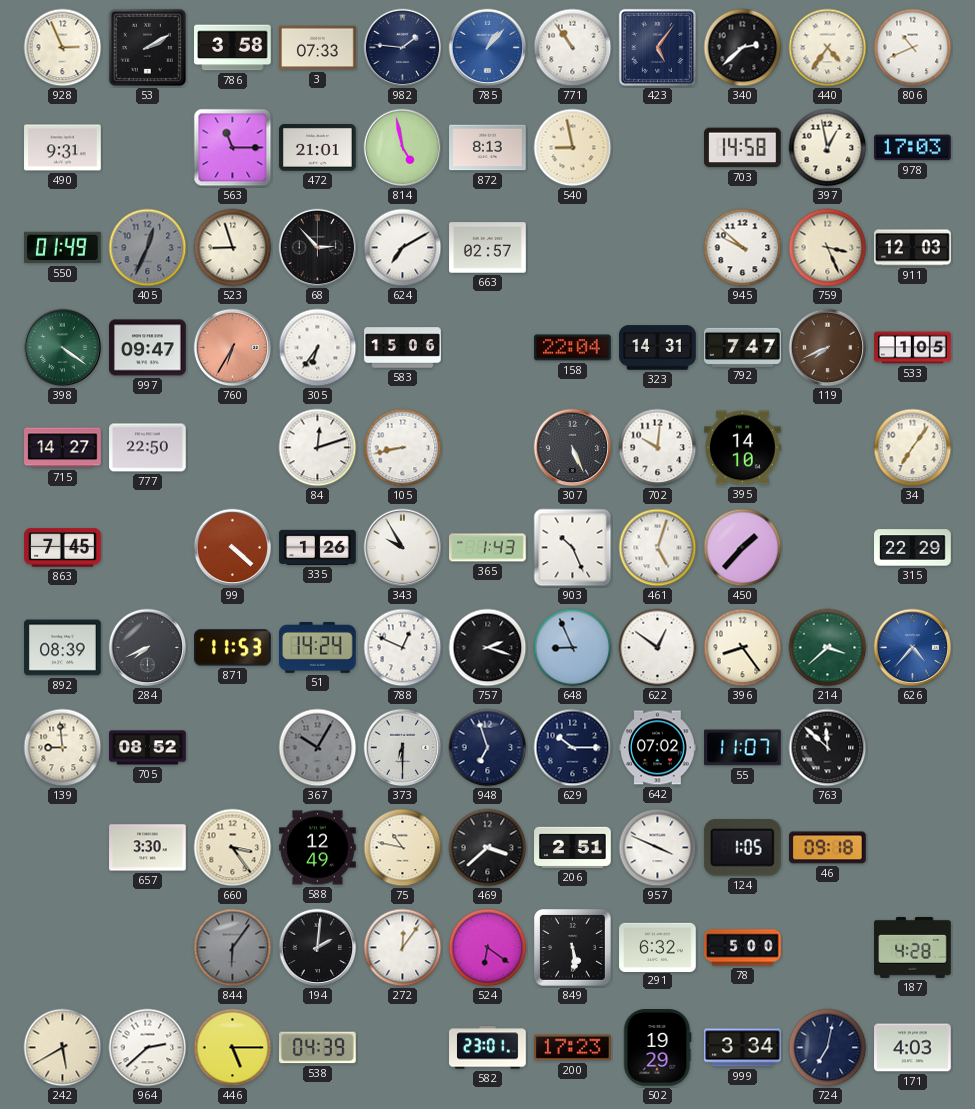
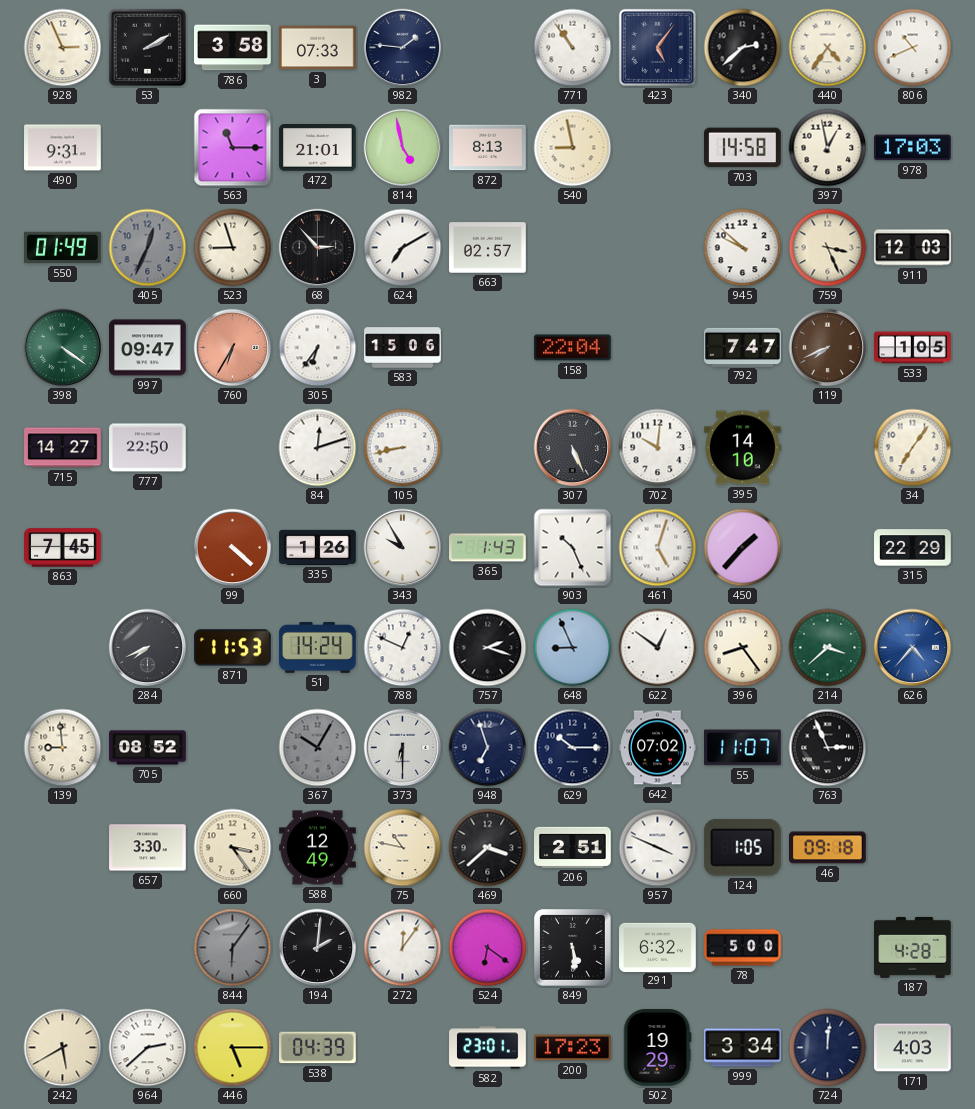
785: 1:07 -> none
323: 14:31 -> none
892: 08:39 -> none
763: 11:52 -> 2:56
724: 7:02 -> 12:01
